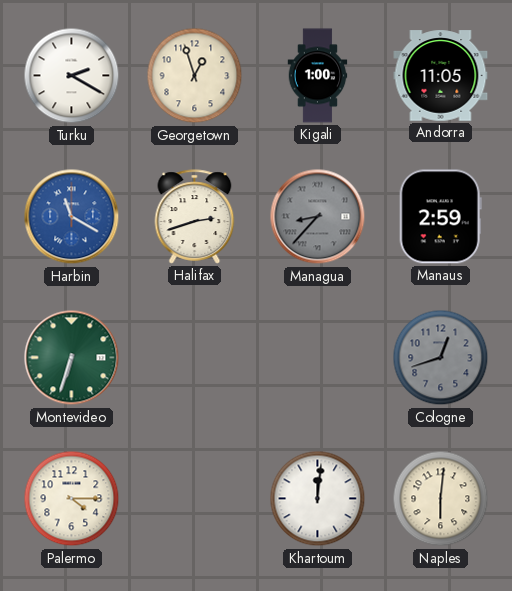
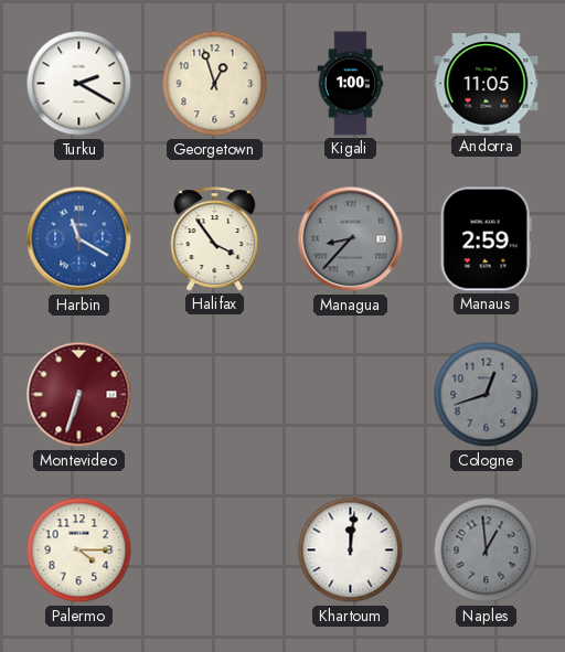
Halifax: 2:42 -> 3:54
Montevideo dial: green -> burgundy
Naples: 6:01 -> 12:59
Naples dial: cream -> grey
